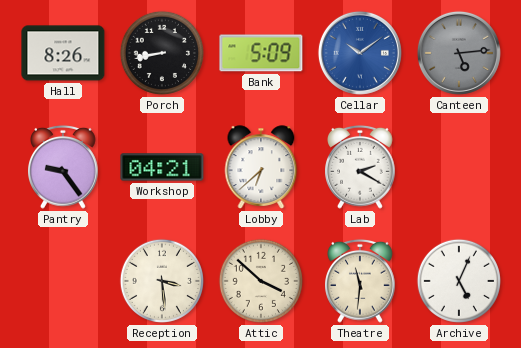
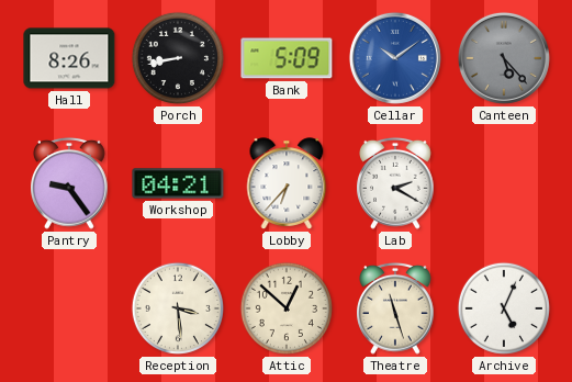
Canteen: 5:14 -> 5:23
Lobby: 6:38 -> 6:37
Attic: 3:52 -> 12:52
Theatre: 11:31 -> 11:27
